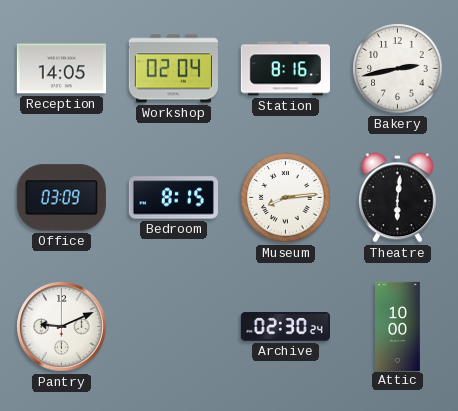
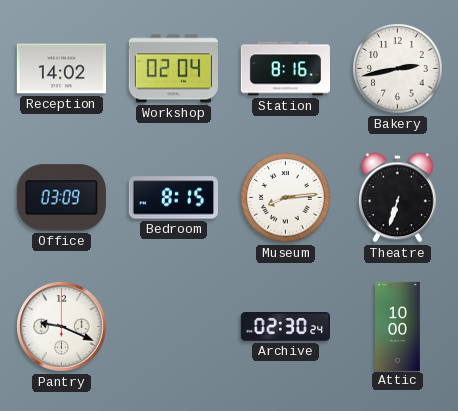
Reception: 14:05 -> 14:02
Theatre: 6:01 -> 6:33
Pantry: 9:11 -> 9:19
